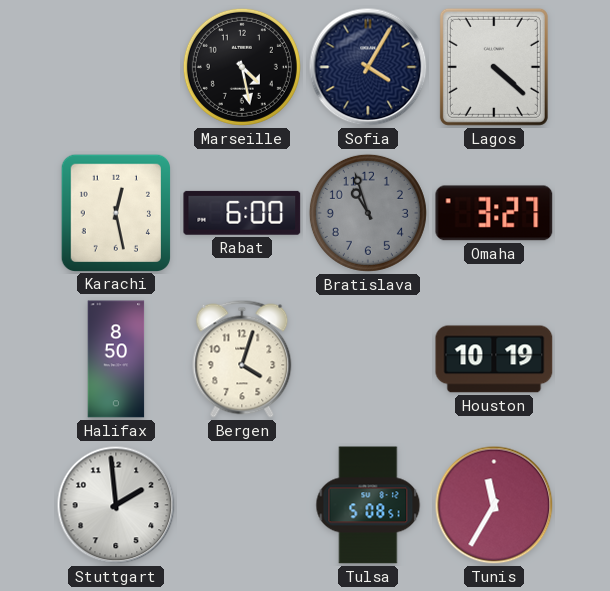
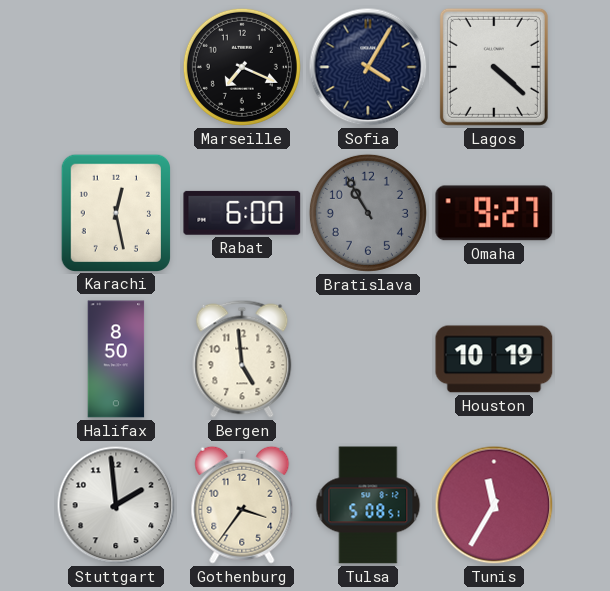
Marseille: 4:28 -> 7:19
Bratislava: 10:57 -> 10:55
Omaha: 3:27 -> 9:27
Bergen: 4:03 -> 4:59
Gothenburg: none -> 3:36
